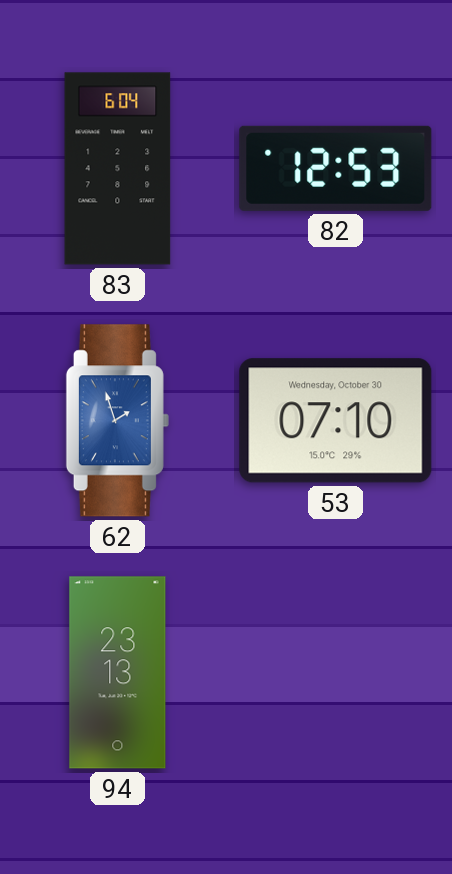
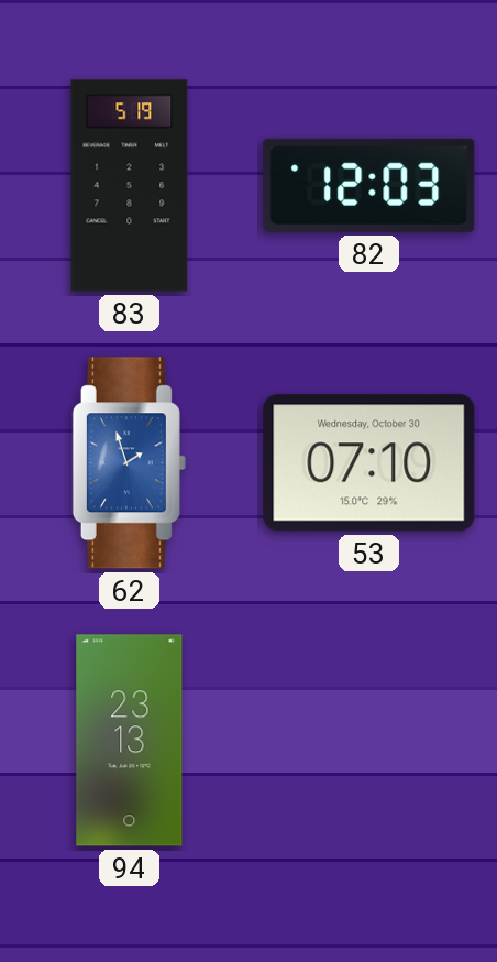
83: 6:04 -> 5:19
82: 12:53 -> 12:03
